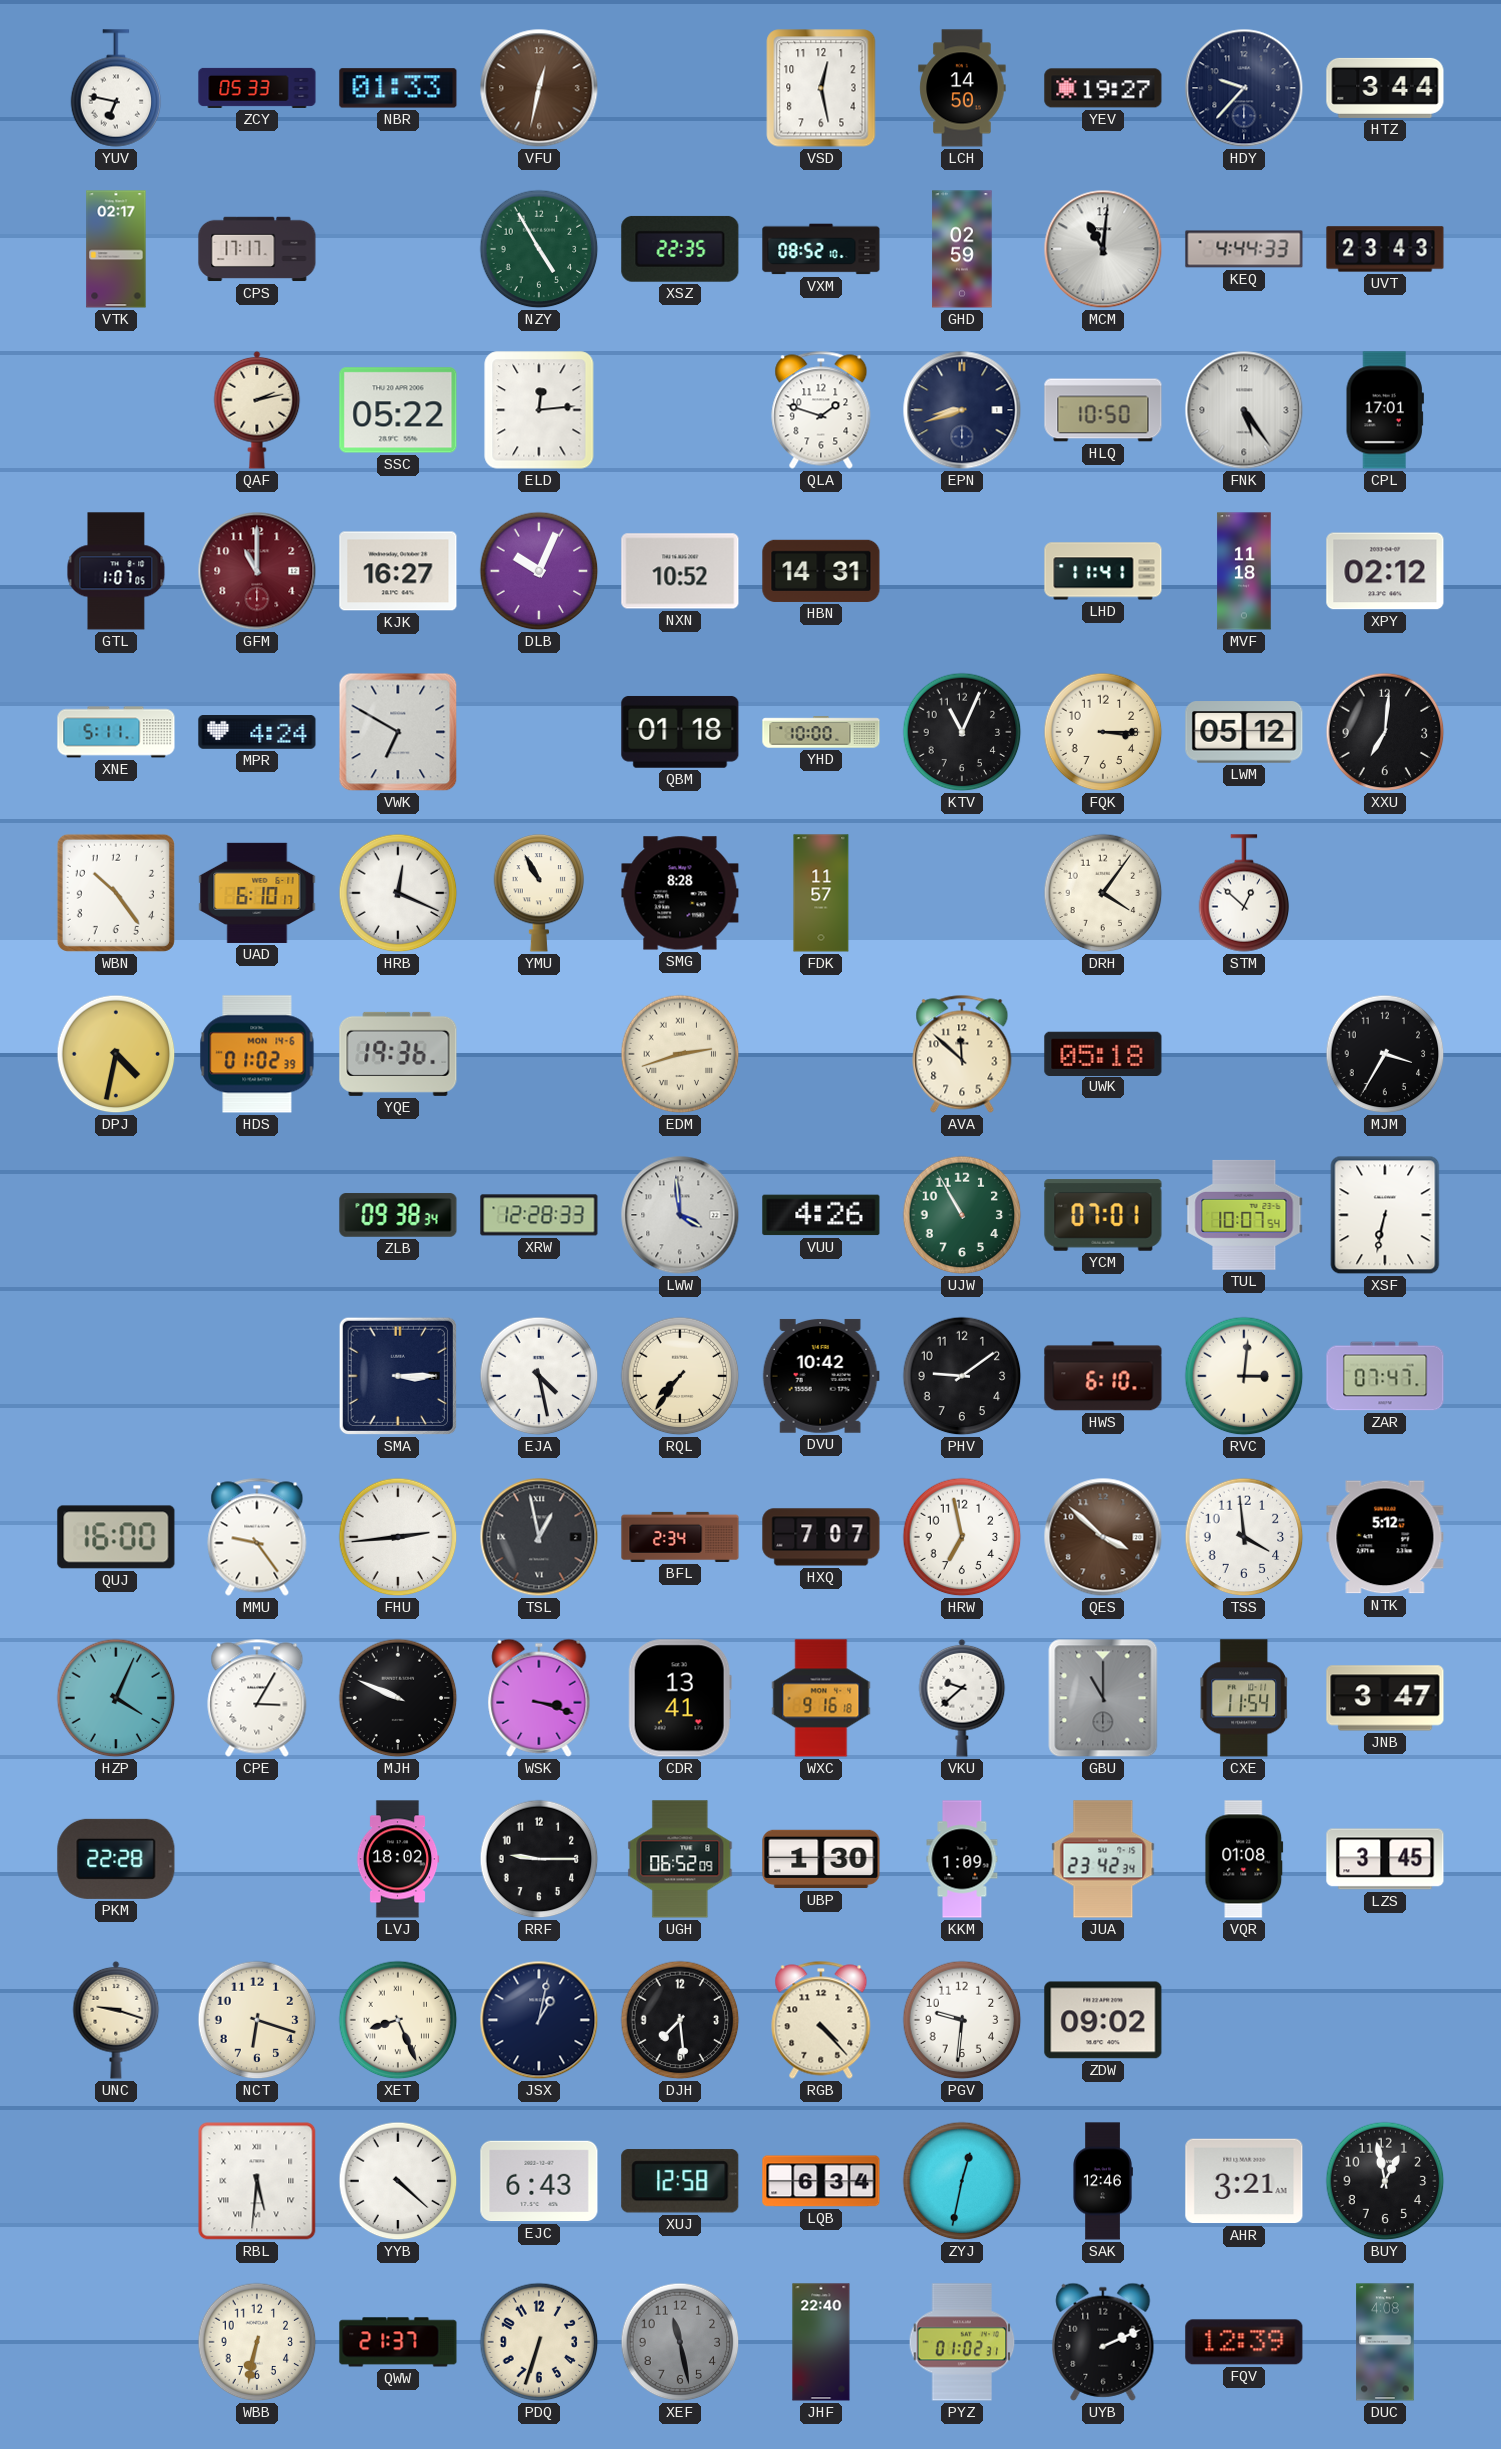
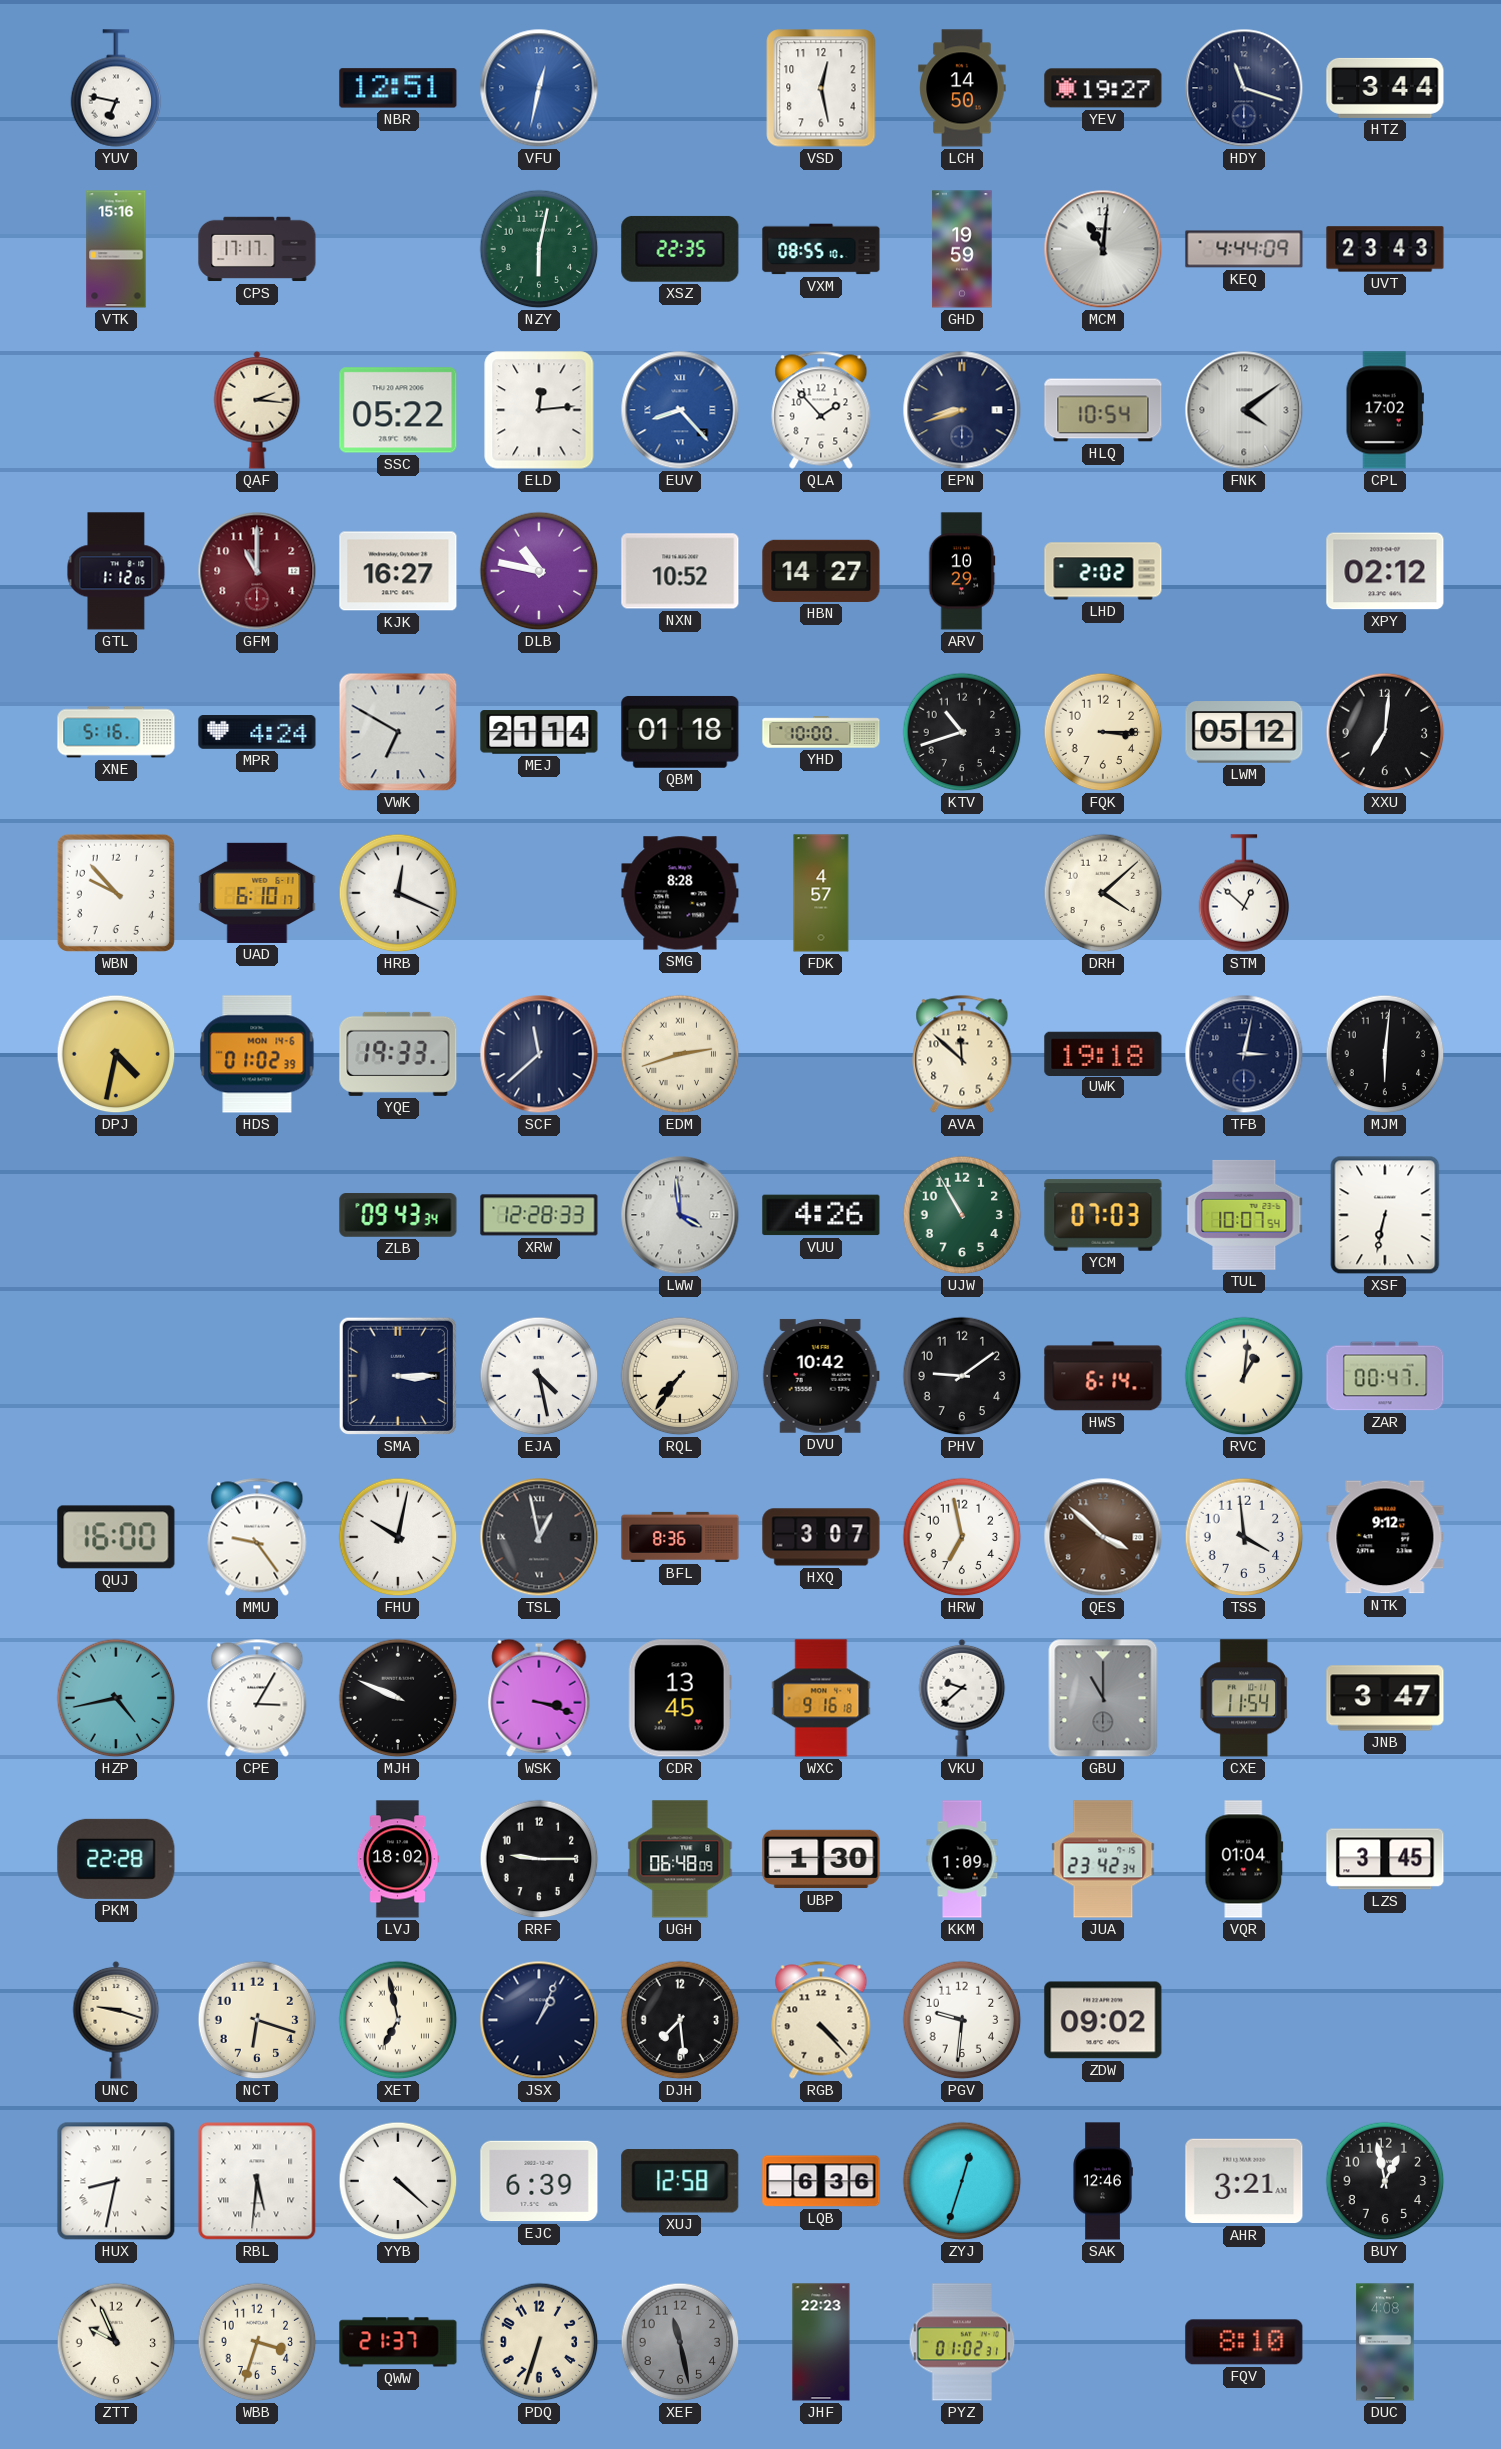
ZCY: 05:33 -> none
NBR: 01:33 -> 12:51
VFU dial: brown -> blue
HDY: 9:37 -> 11:18
VTK: 02:17 -> 15:16
NZY: 4:55 -> 6:02
VXM: 08:52 -> 08:55
GHD: 02:59 -> 19:59
KEQ: 4:44:33 -> 4:44:09
QAF: 2:13 -> 2:16
EUV: none -> 8:23
QLA: 1:48 -> 1:53
HLQ: 10:50 -> 10:54
FNK: 5:24 -> 4:09
CPL: 17:01 -> 17:02
GTL: 1:07 -> 1:12
DLB: 10:04 -> 10:47
HBN: 14:31 -> 14:27
ARV: none -> 10:29
LHD: 11:41 -> 2:02
MVF: 11:18 -> none
XNE: 5:11 -> 5:16
MEJ: none -> 21:14
KTV: 11:04 -> 10:42
WBN: 10:24 -> 9:53
YMU: 10:55 -> none
FDK: 11:57 -> 4:57
DRH: 4:06 -> 4:08
YQE: 19:36 -> 19:33
SCF: none -> 11:38
UWK: 05:18 -> 19:18
TFB: none -> 3:02
MJM: 3:35 -> 6:01
ZLB: 09:38 -> 09:43
YCM: 07:01 -> 07:03
HWS: 6:10 -> 6:14
RVC: 3:01 -> 1:01
ZAR: 07:47 -> 00:47
FHU: 2:44 -> 10:02
BFL: 2:34 -> 8:36
HXQ: 7:07 -> 3:07
NTK: 5:12 -> 9:12
HZP: 4:04 -> 4:43
CDR: 13:41 -> 13:45
UGH: 06:52 -> 06:48
VQR: 01:08 -> 01:04
XET: 8:26 -> 6:58
JSX: 1:02 -> 1:04
HUX: none -> 8:32
EJC: 6:43 -> 6:39
LQB: 6:34 -> 6:36
ZYJ: 12:32 -> 12:33
ZTT: none -> 9:56
WBB: 6:32 -> 3:33
JHF: 22:40 -> 22:23
UYB: 2:11 -> none
FQV: 12:39 -> 8:10
